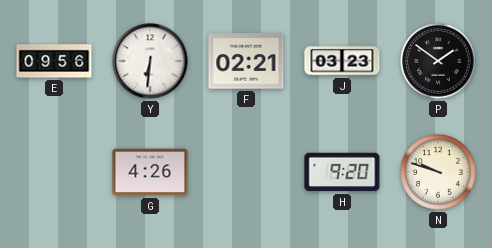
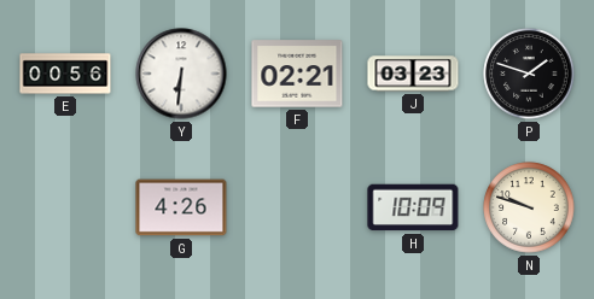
E: 09:56 -> 00:56
P: 1:51 -> 1:48
H: 9:20 -> 10:09
